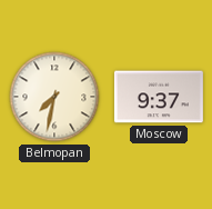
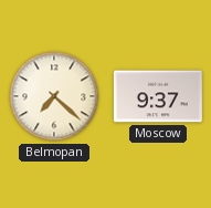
Belmopan: 7:32 -> 7:22
